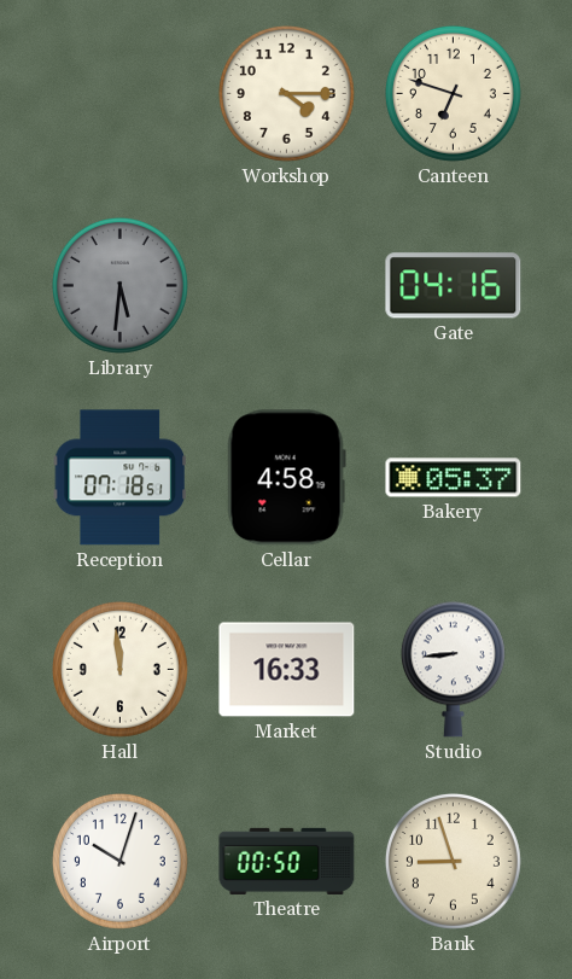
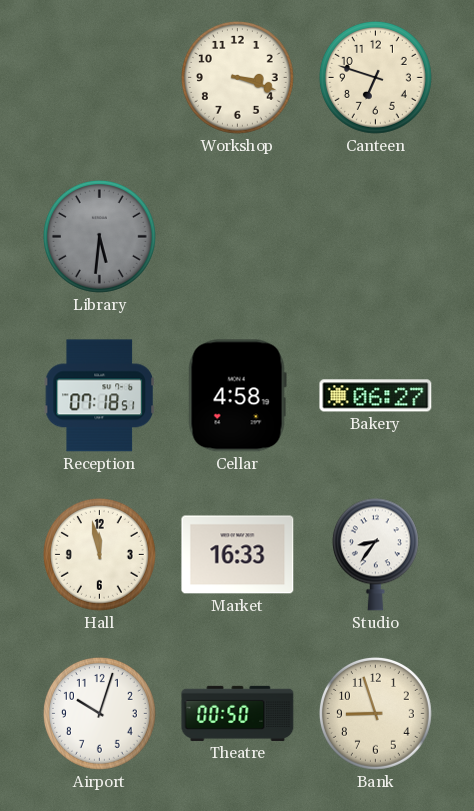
Workshop: 4:15 -> 3:18
Gate: 04:16 -> none
Bakery: 05:37 -> 06:27
Hall: 11:59 -> 11:58
Studio: 8:44 -> 8:36
